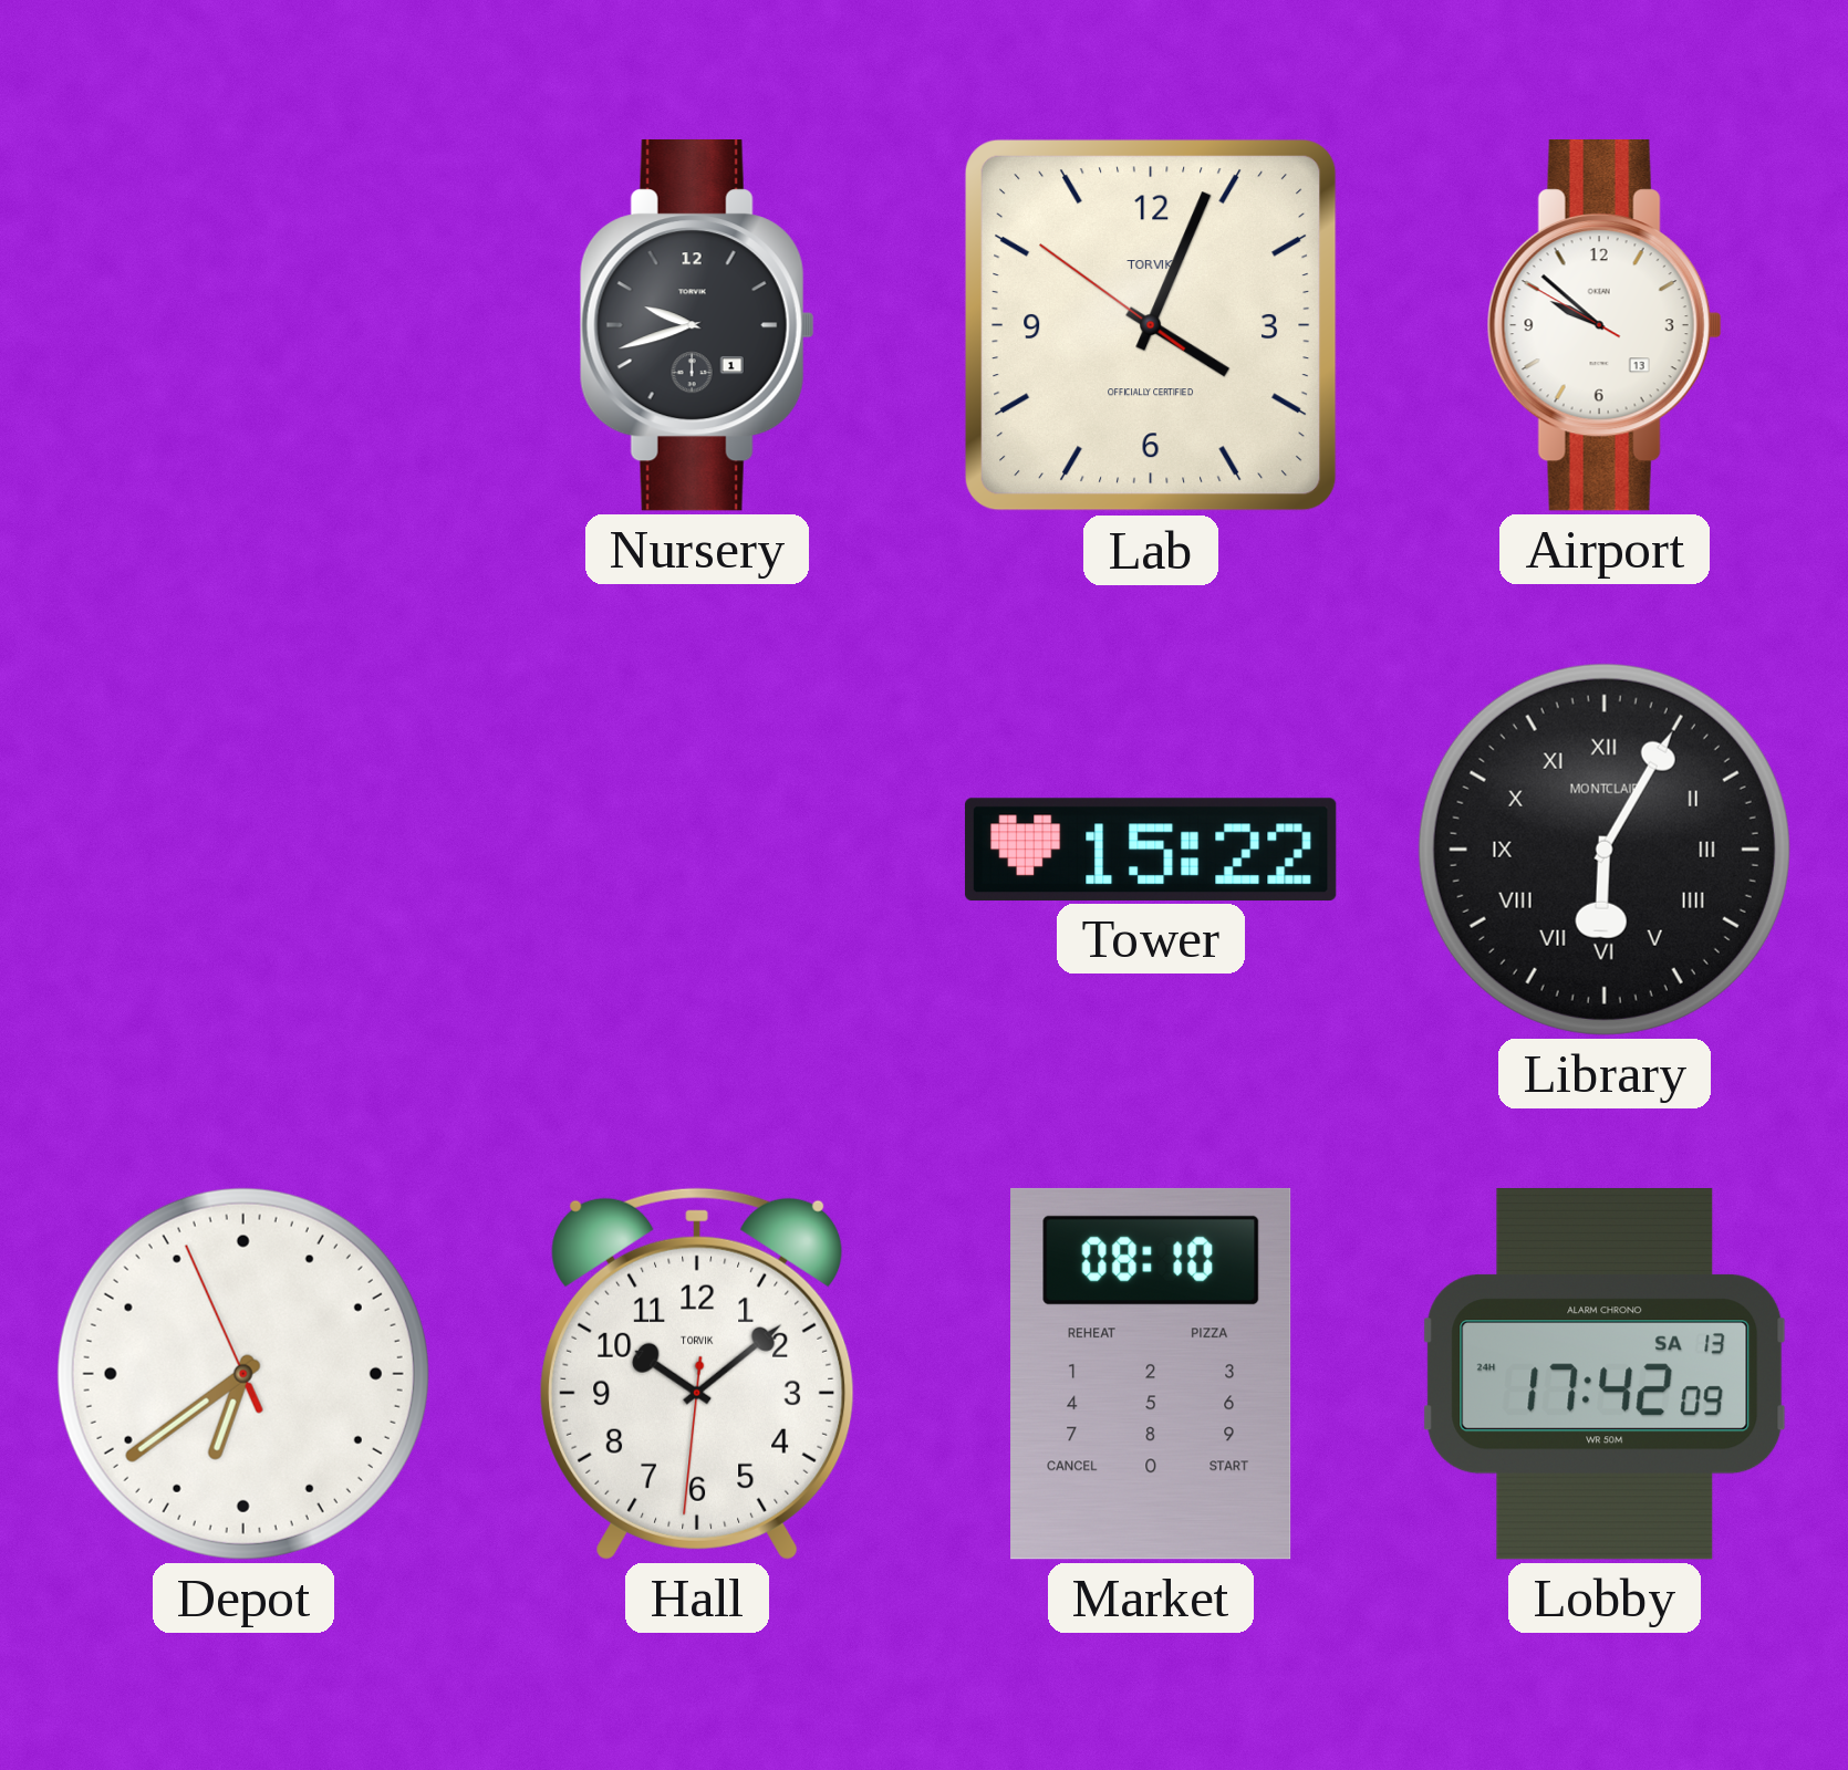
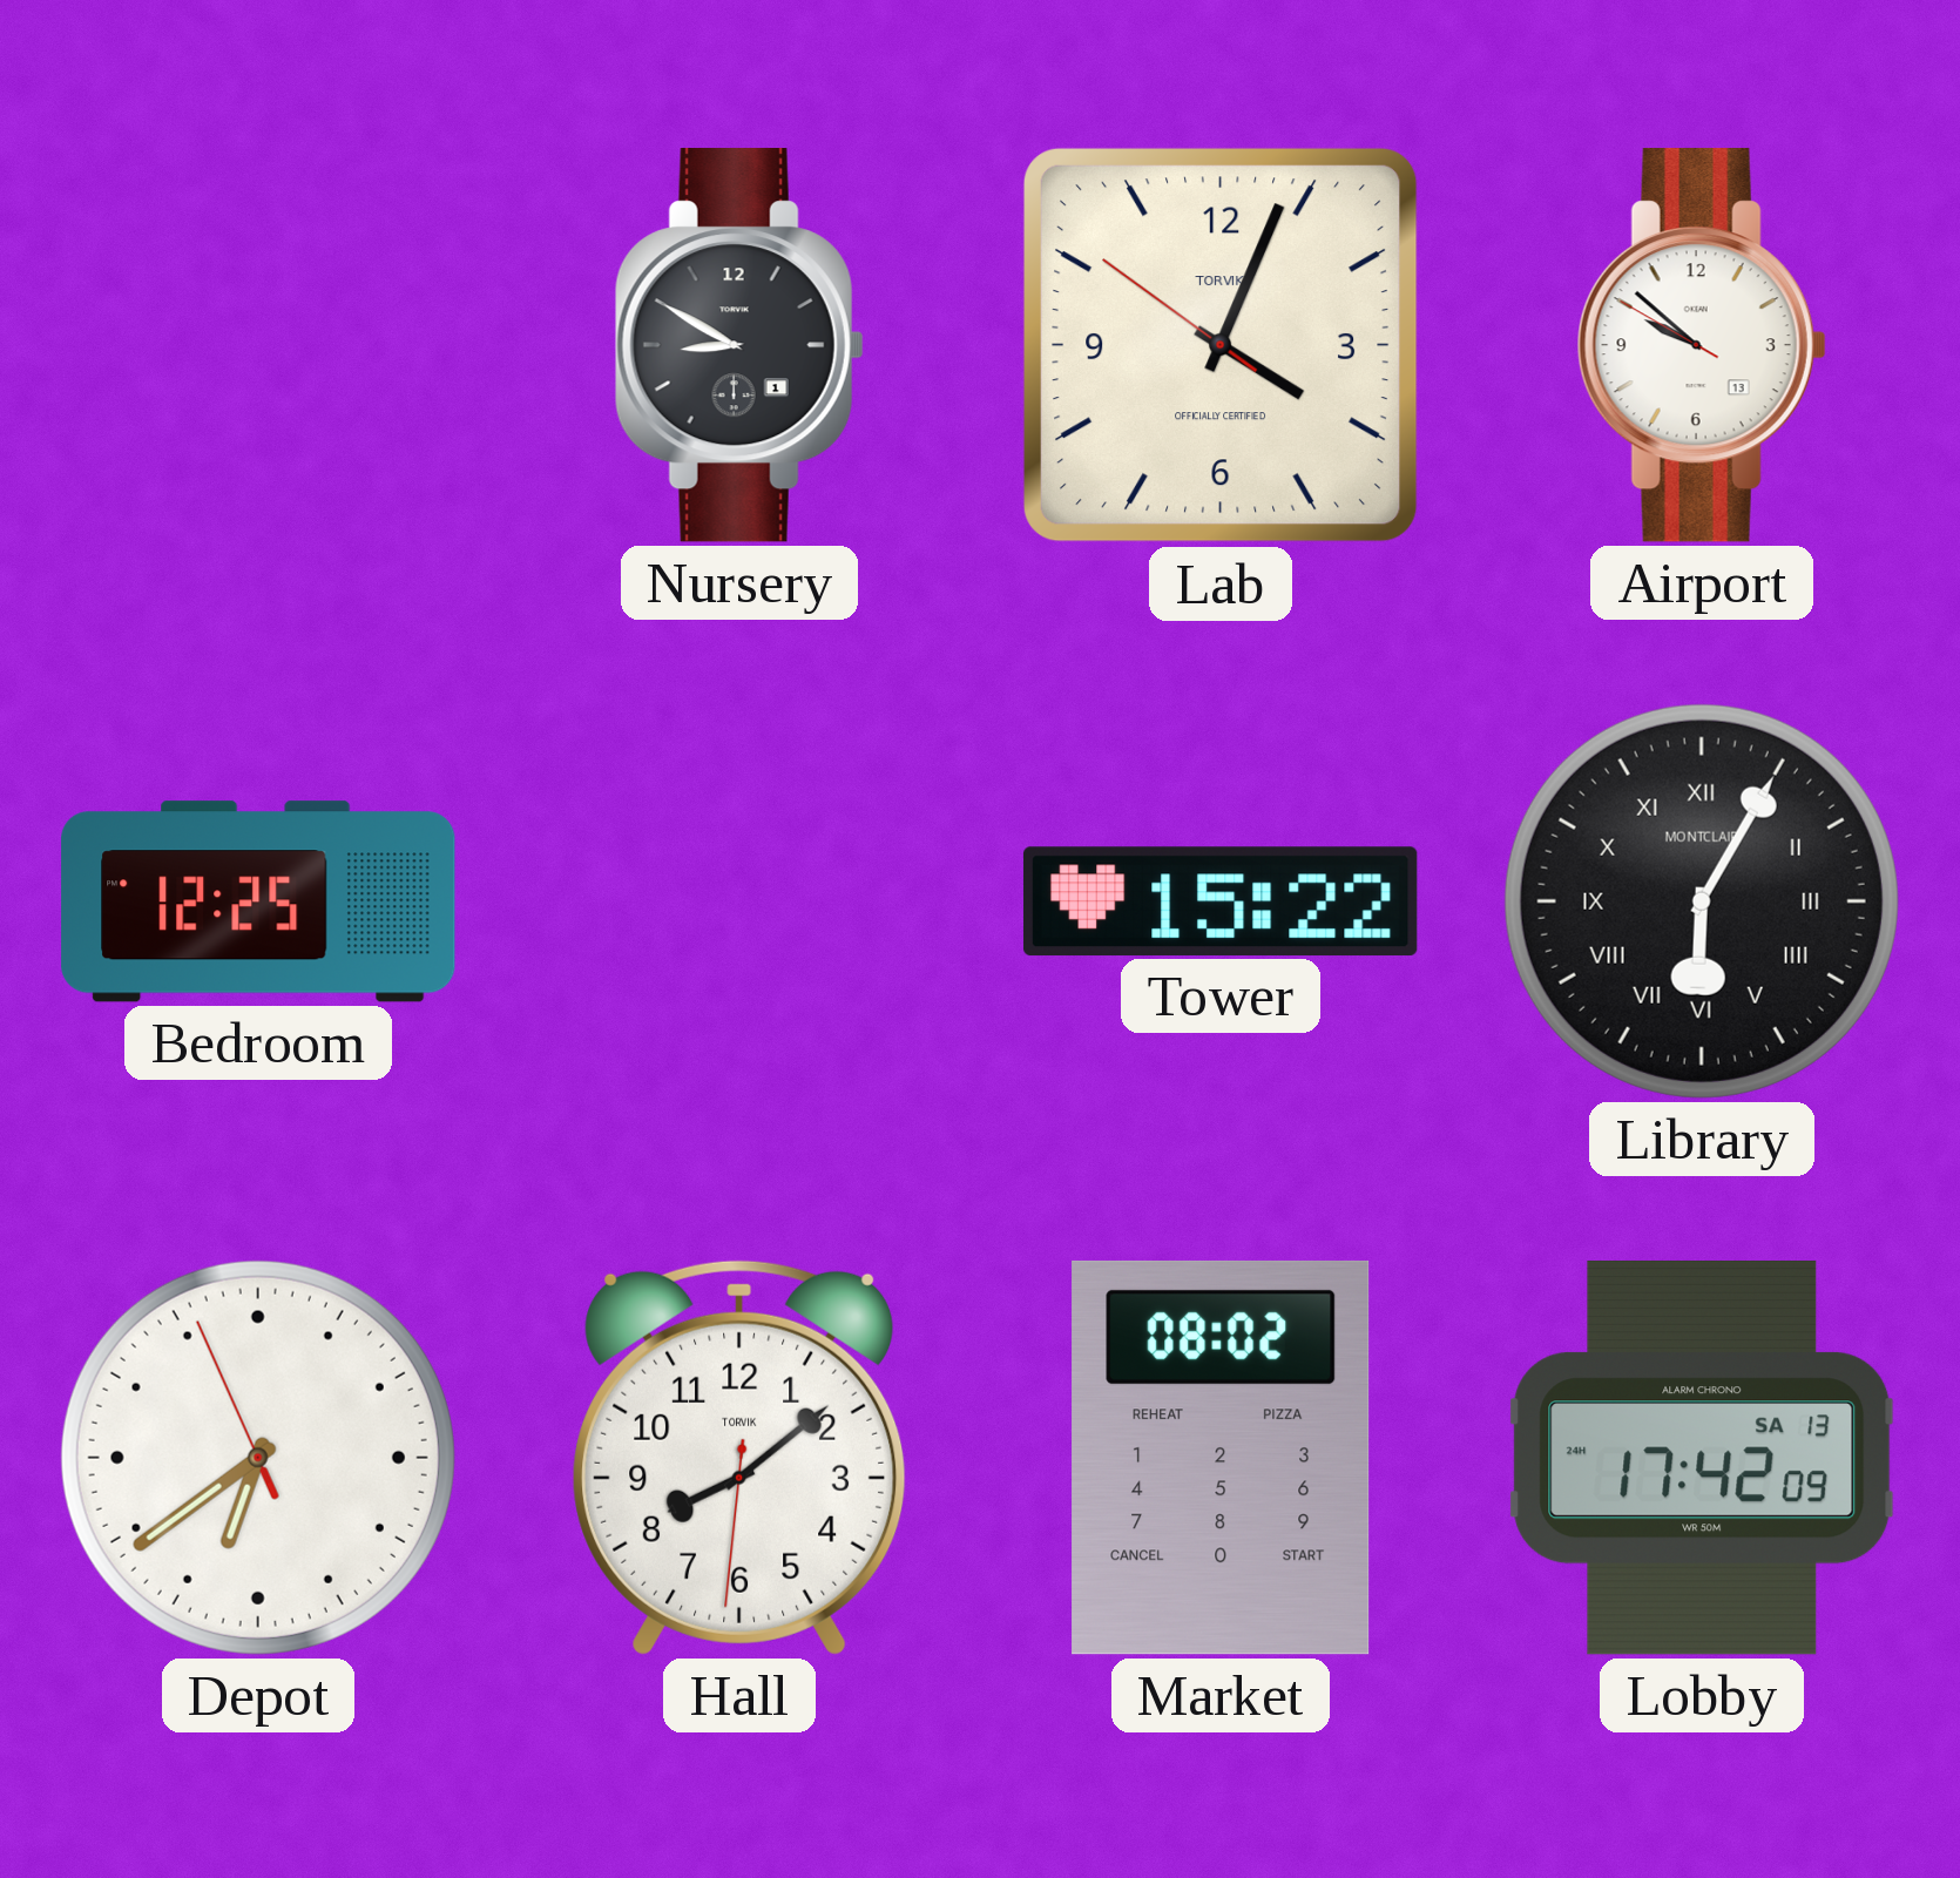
Nursery: 9:42 -> 8:50
Bedroom: none -> 12:25
Hall: 10:08 -> 8:08
Market: 08:10 -> 08:02
